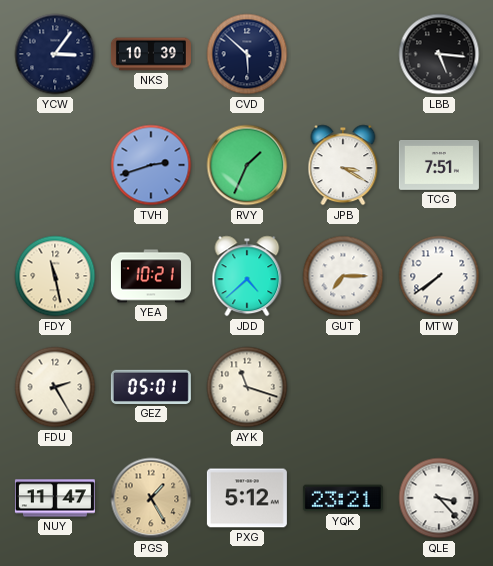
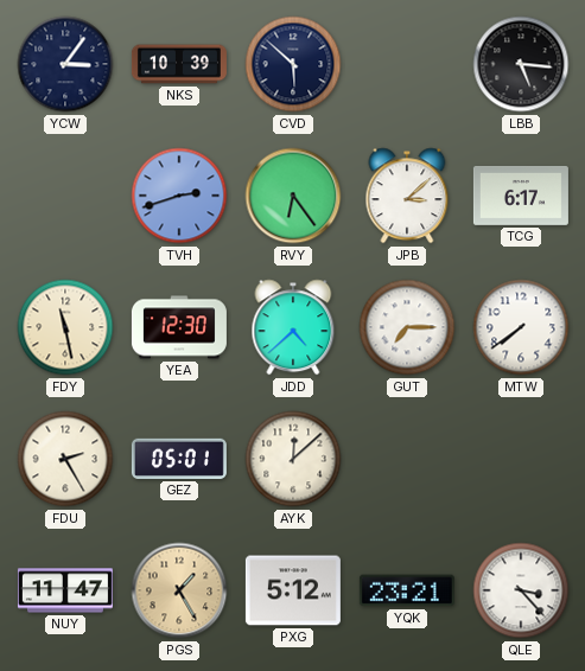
RVY: 1:34 -> 6:24
JPB: 3:20 -> 3:08
TCG: 7:51 -> 6:17
YEA: 10:21 -> 12:30
AYK: 11:18 -> 12:08
